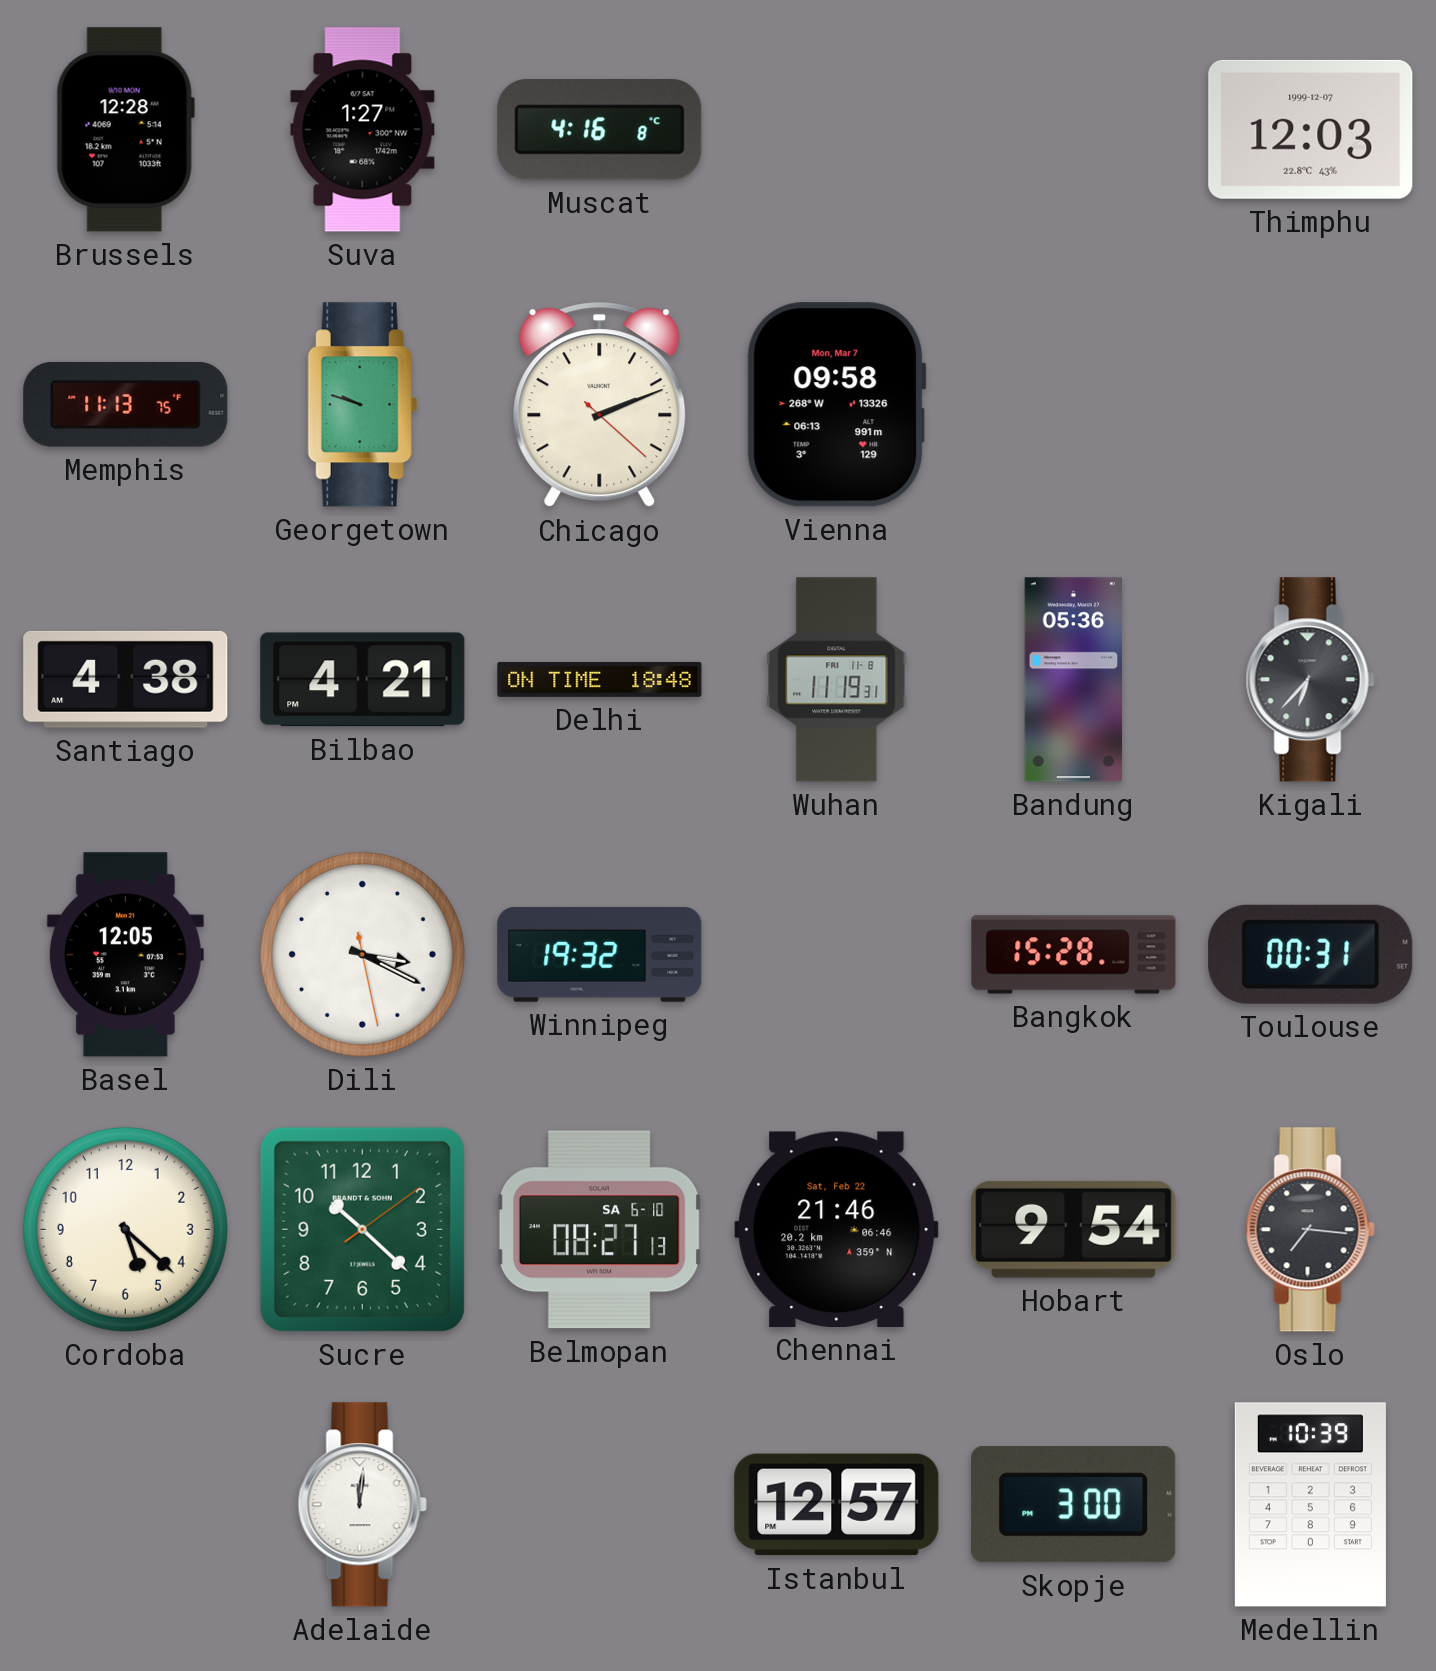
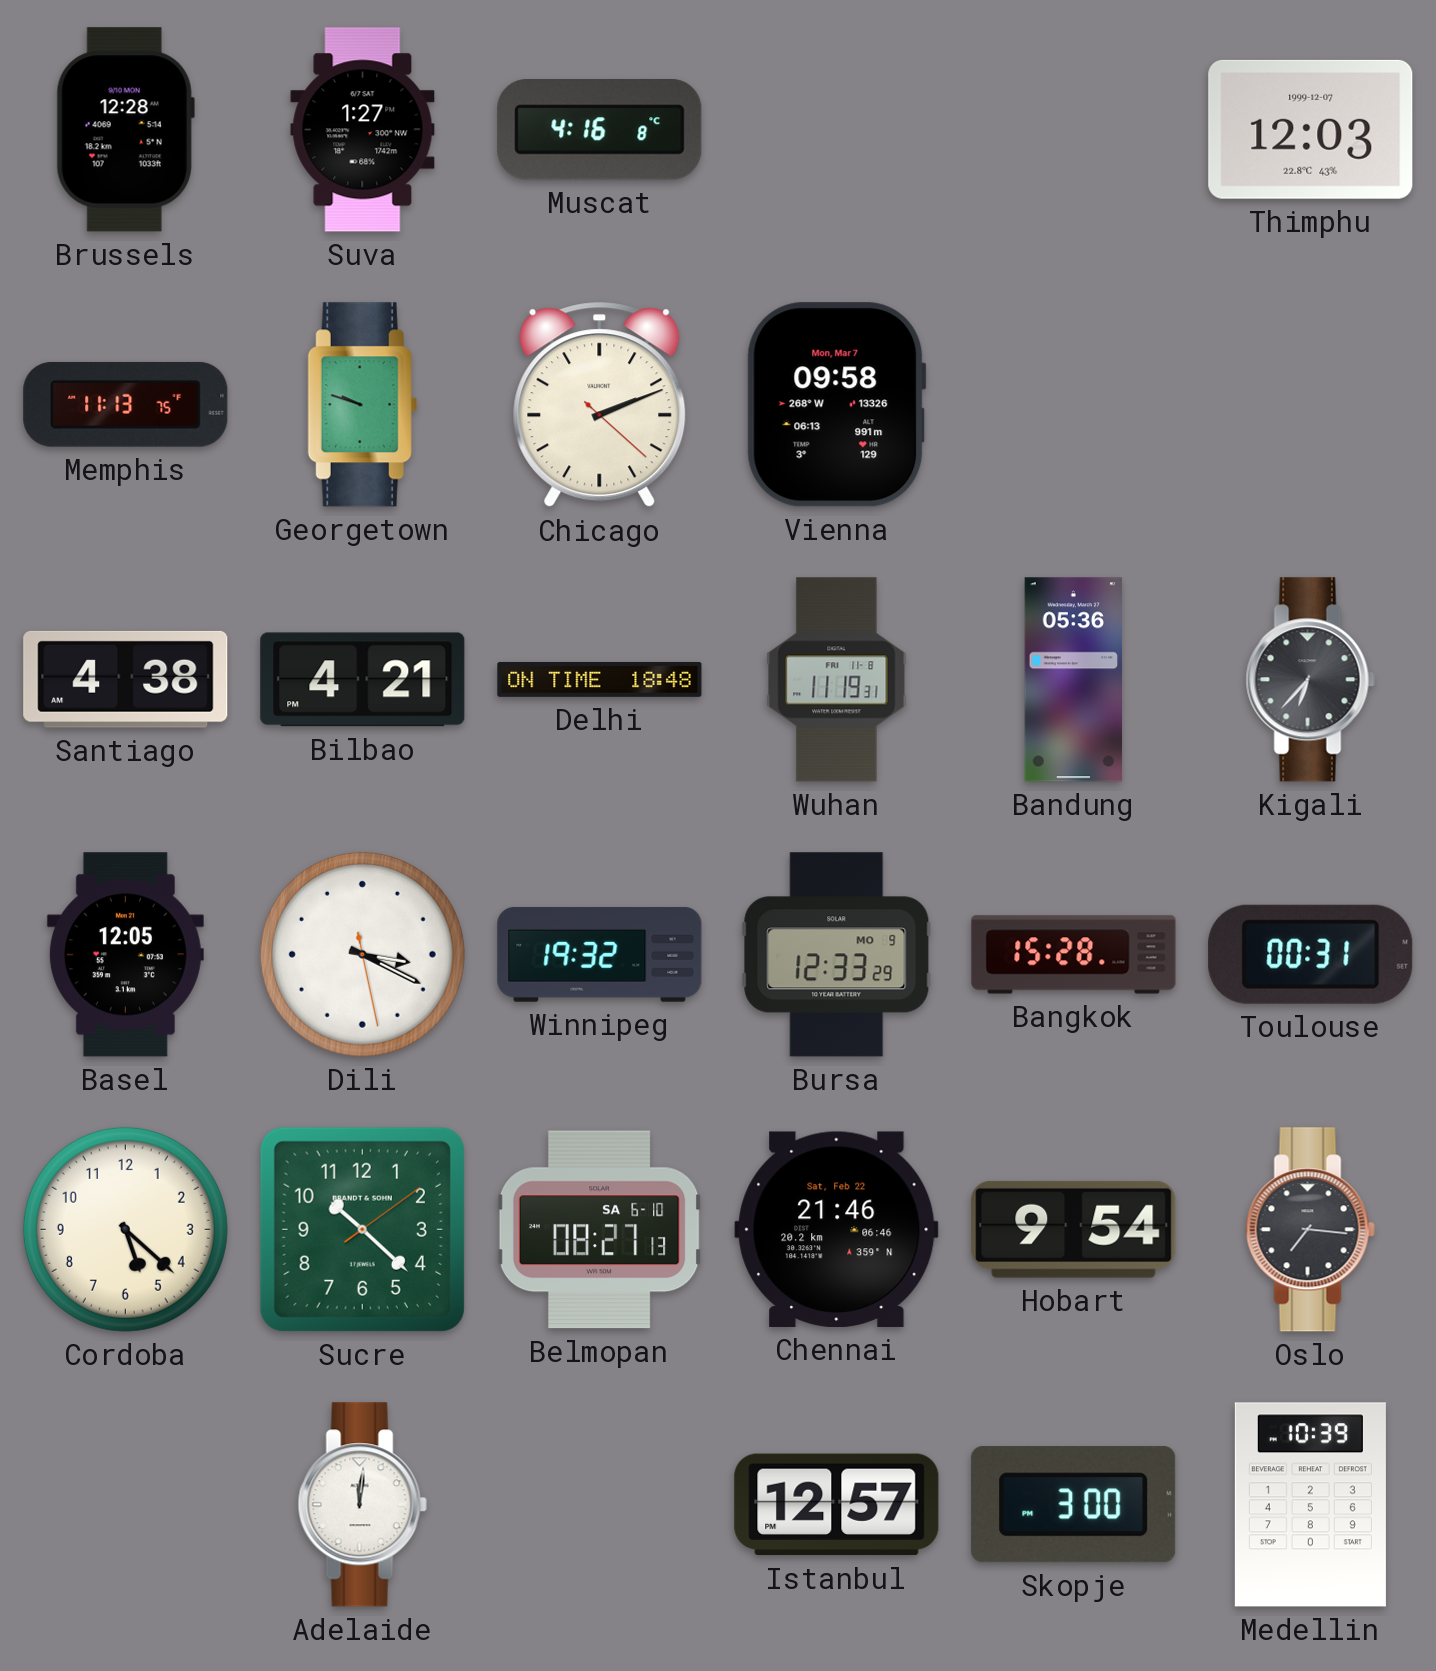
Bursa: none -> 12:33
